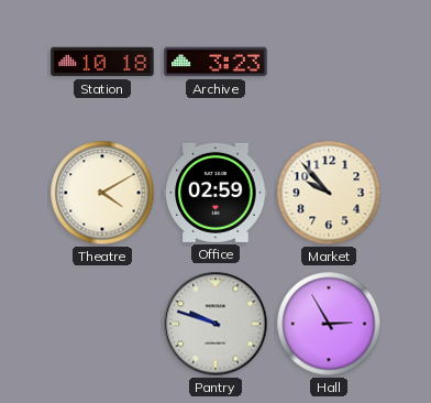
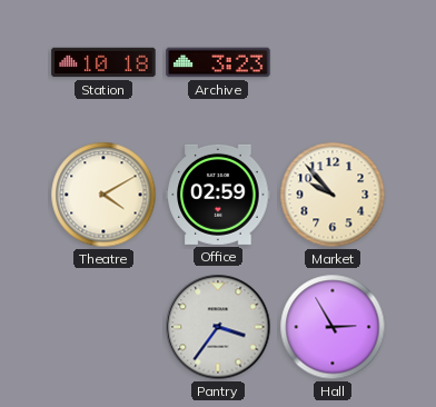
Pantry: 9:48 -> 3:36
